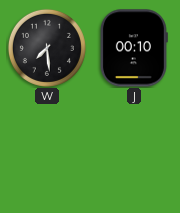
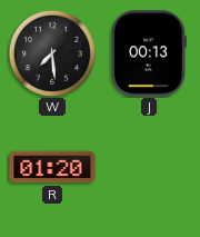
J: 00:10 -> 00:13
R: none -> 01:20
